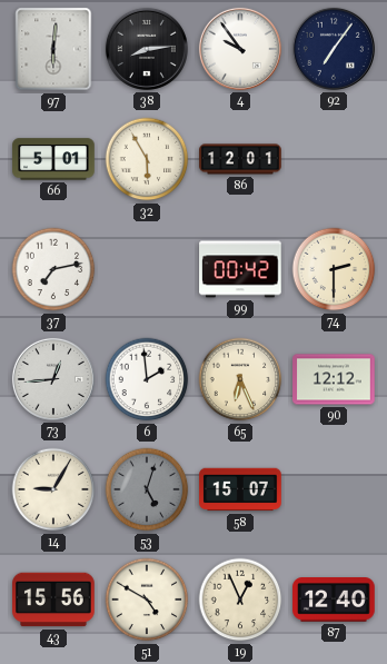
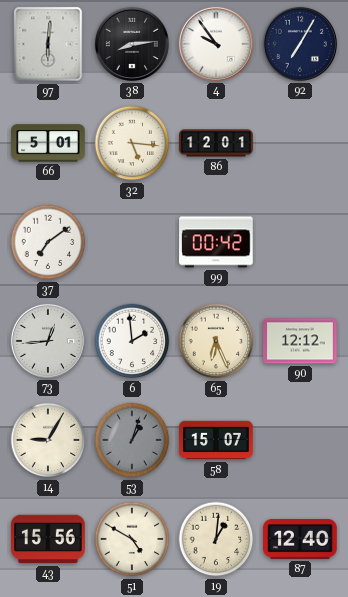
92: 7:06 -> 7:05
32: 5:55 -> 5:16
37: 7:13 -> 7:09
74: 2:30 -> none
53: 5:03 -> 1:03
19: 12:56 -> 1:01
